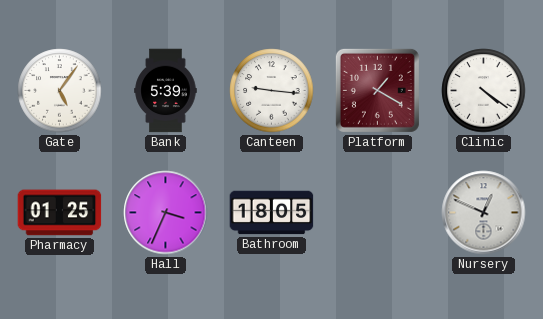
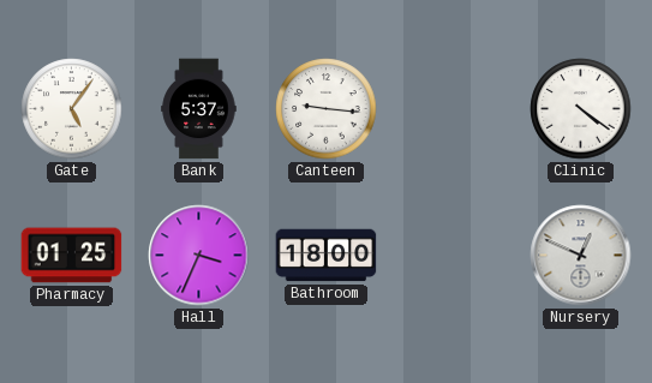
Bank: 5:39 -> 5:37
Platform: 1:20 -> none
Bathroom: 18:05 -> 18:00
